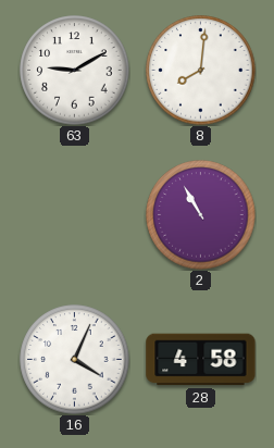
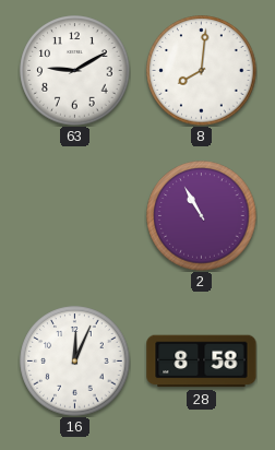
16: 4:04 -> 12:04
28: 4:58 -> 8:58
